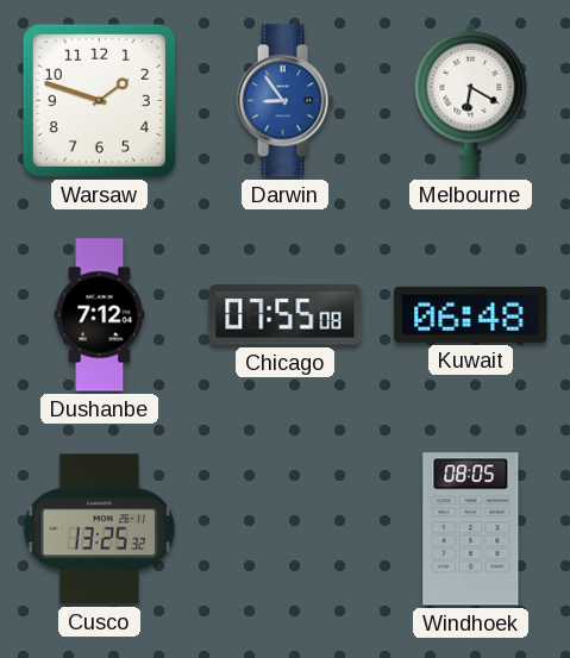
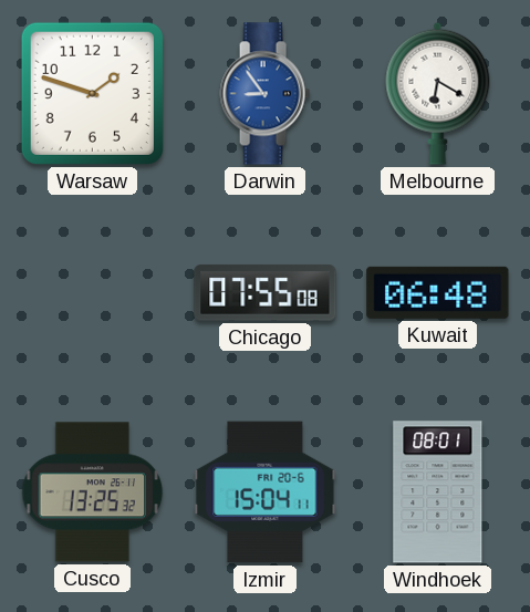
Dushanbe: 7:12 -> none
Izmir: none -> 15:04
Windhoek: 08:05 -> 08:01
